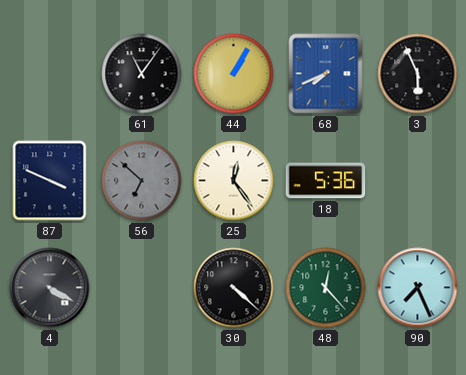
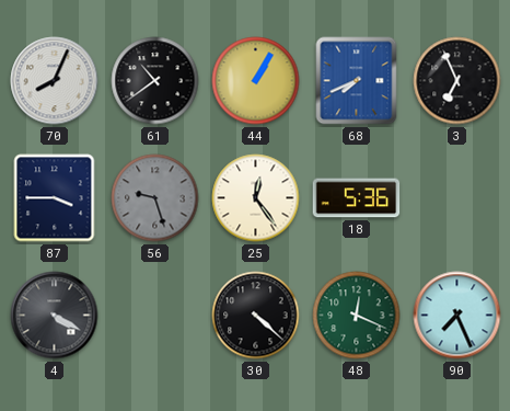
70: none -> 8:04
61: 11:06 -> 10:39
3: 5:56 -> 6:56
87: 3:49 -> 3:45
56: 6:52 -> 9:27
48: 12:23 -> 12:19
